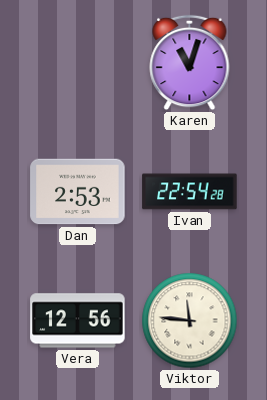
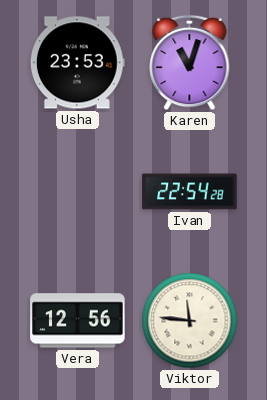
Usha: none -> 23:53
Dan: 2:53 -> none
